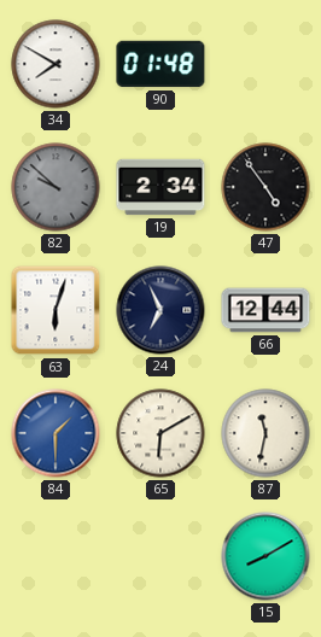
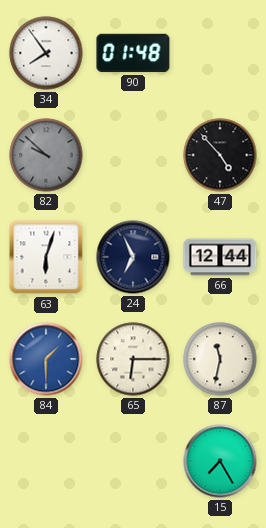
34: 7:50 -> 7:54
19: 2:34 -> none
47: 4:54 -> 4:53
65: 6:10 -> 6:15
15: 8:10 -> 7:25
